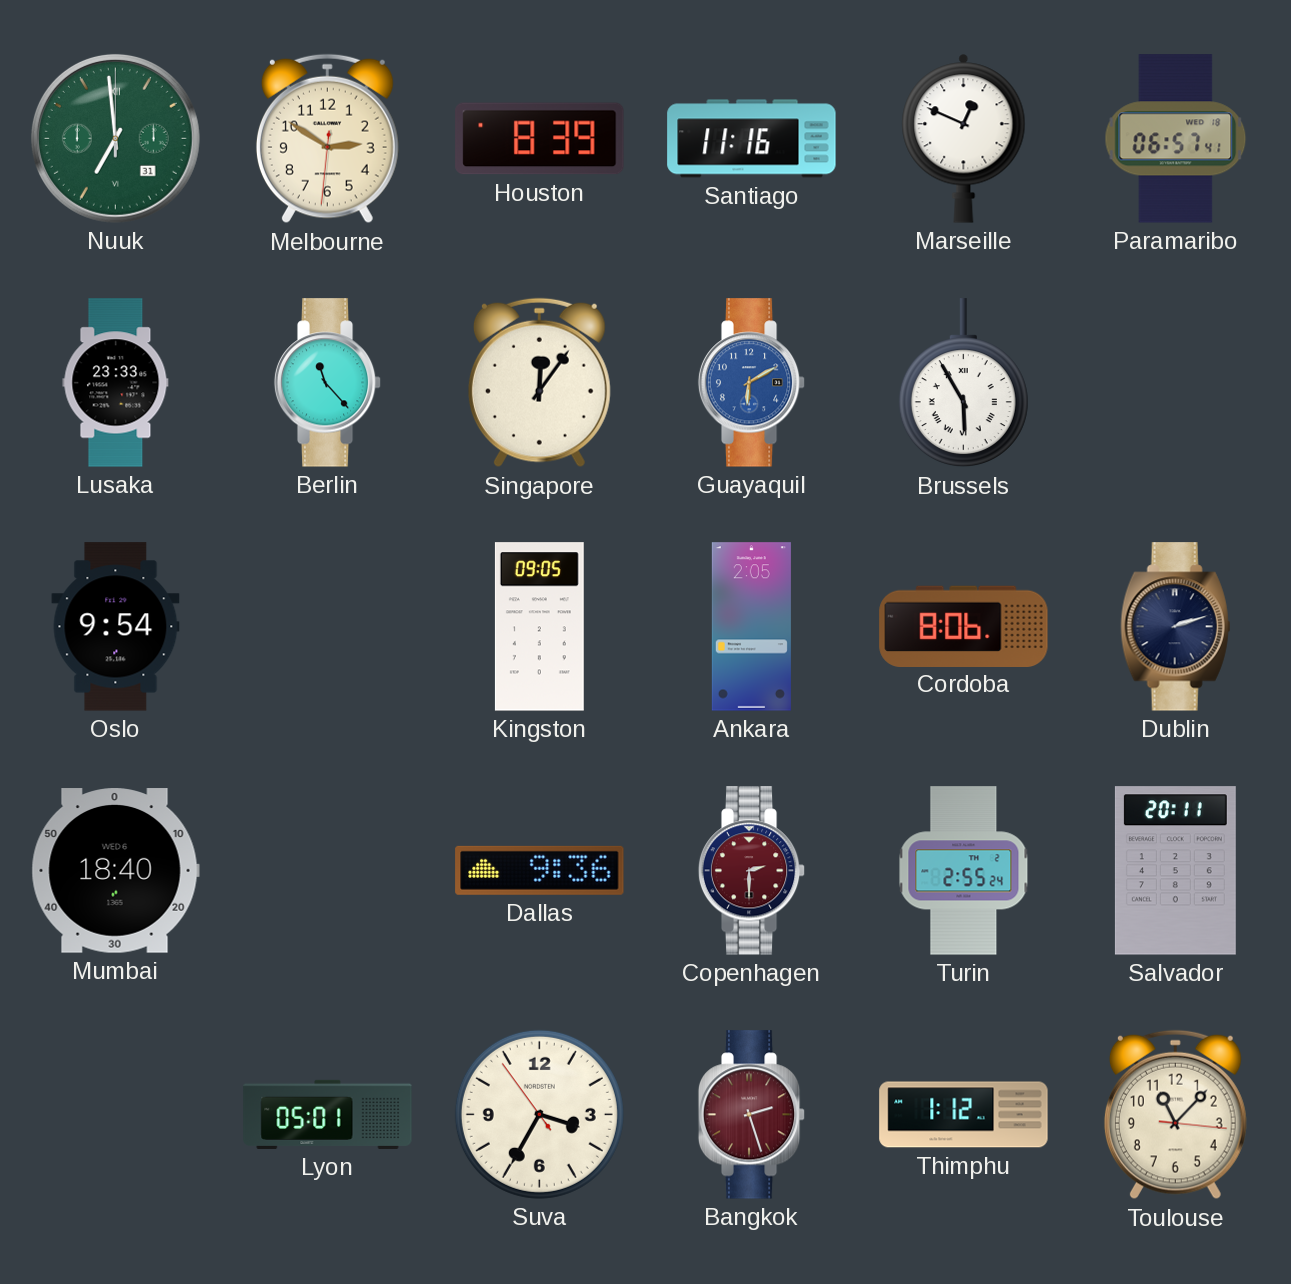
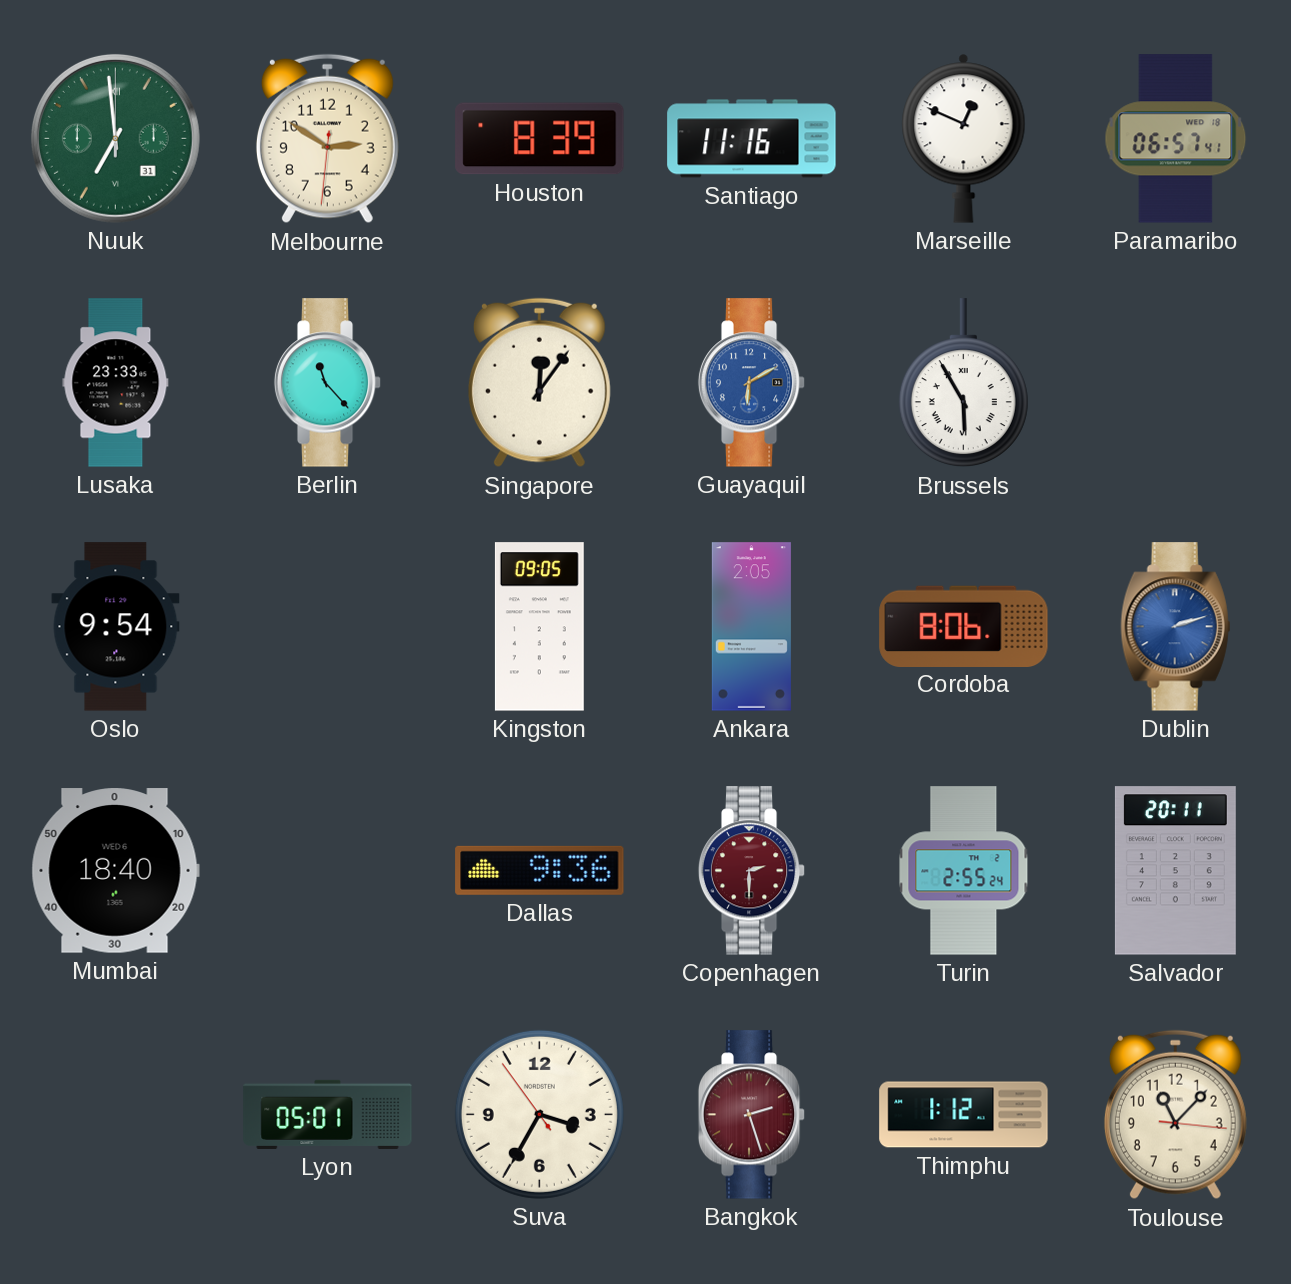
Dublin dial: navy -> blue
